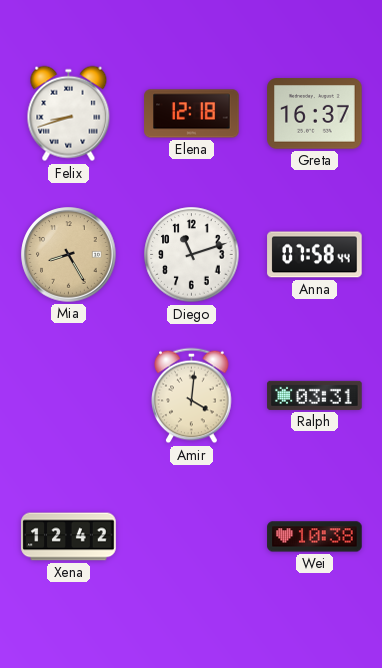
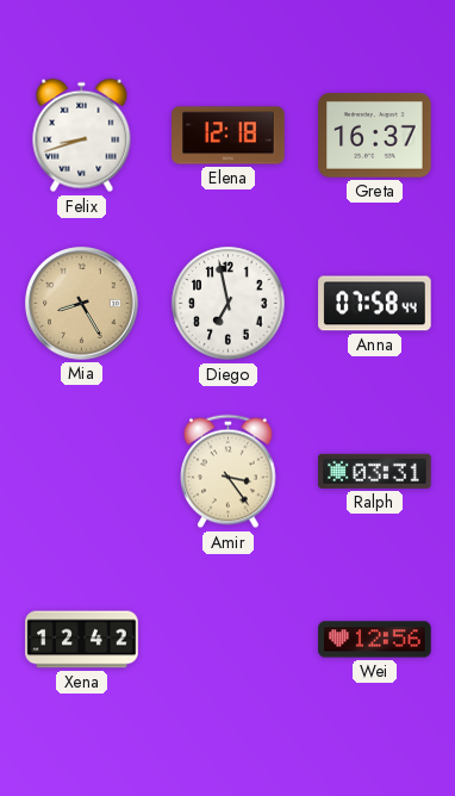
Diego: 11:12 -> 6:58
Amir: 4:01 -> 3:24
Wei: 10:38 -> 12:56
